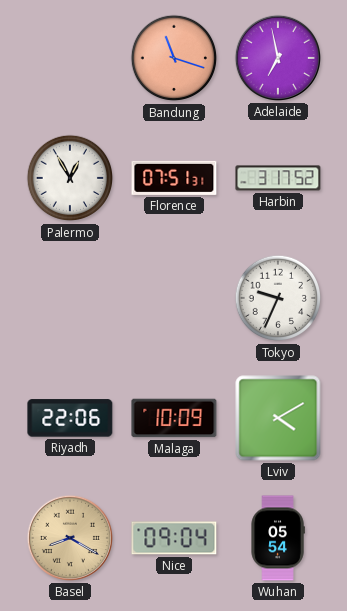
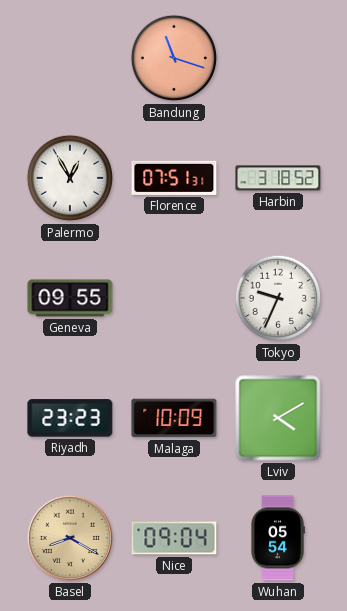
Adelaide: 6:58 -> none
Harbin: 3:17 -> 3:18
Geneva: none -> 09:55
Riyadh: 22:06 -> 23:23
